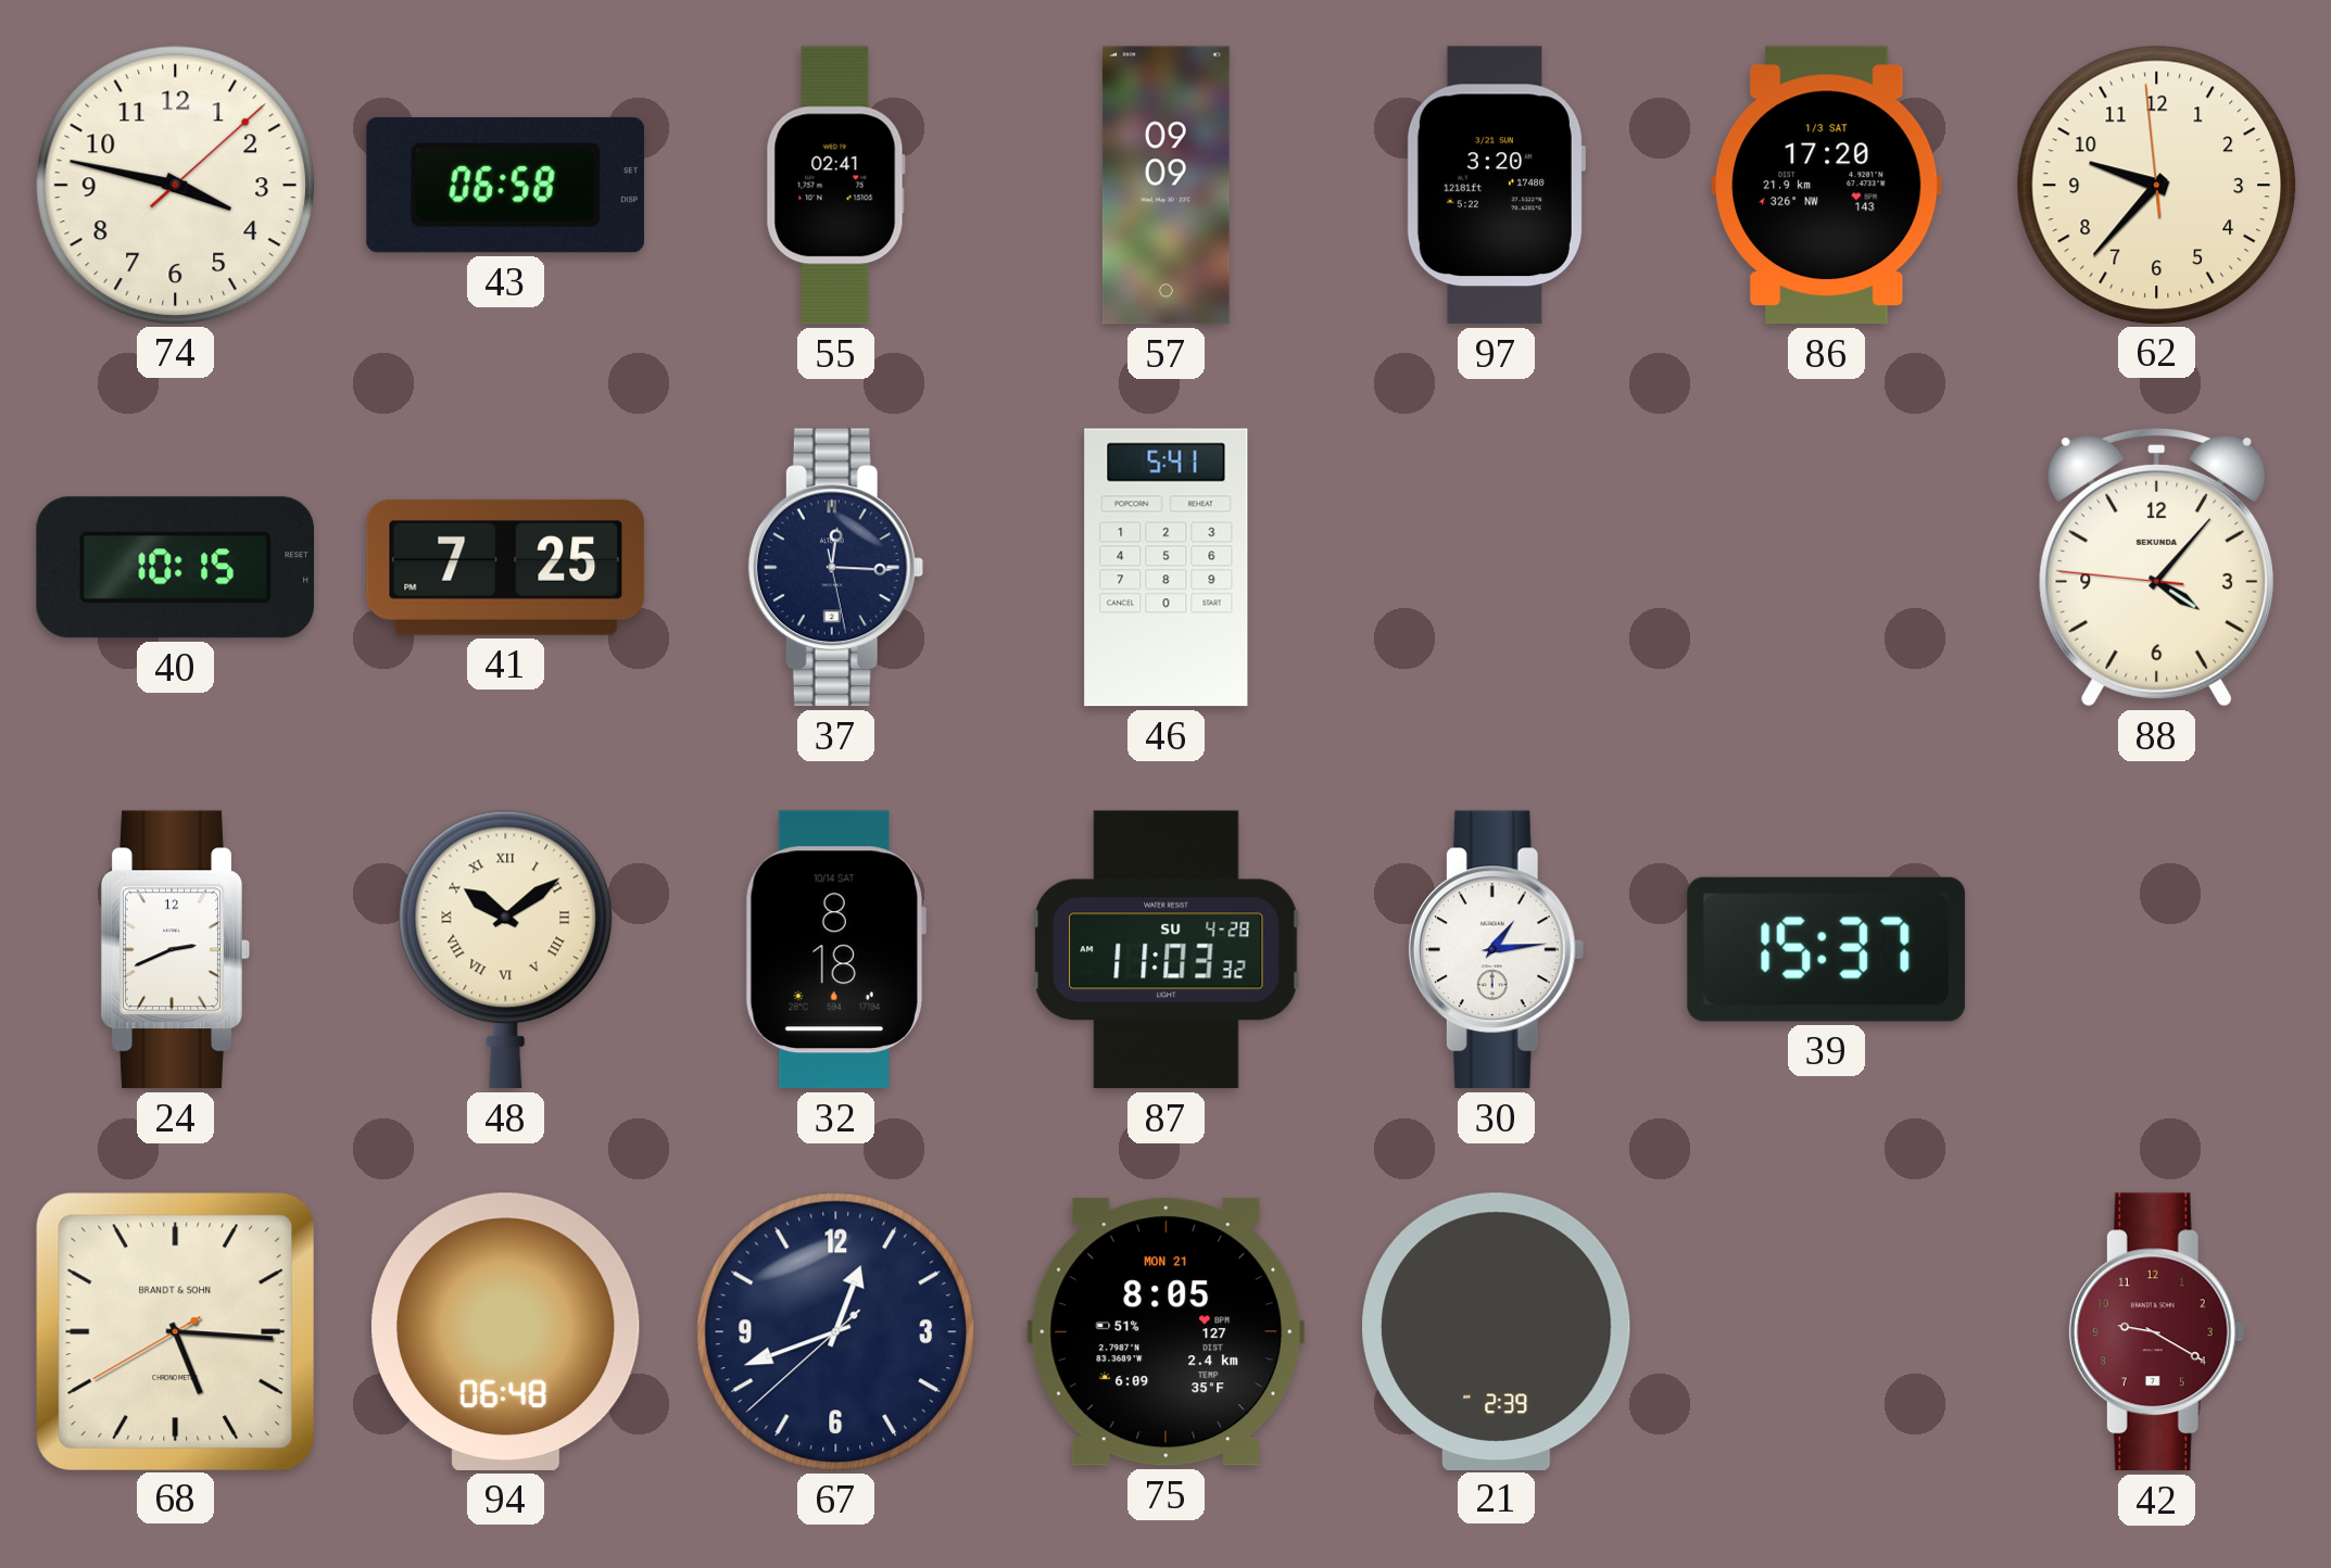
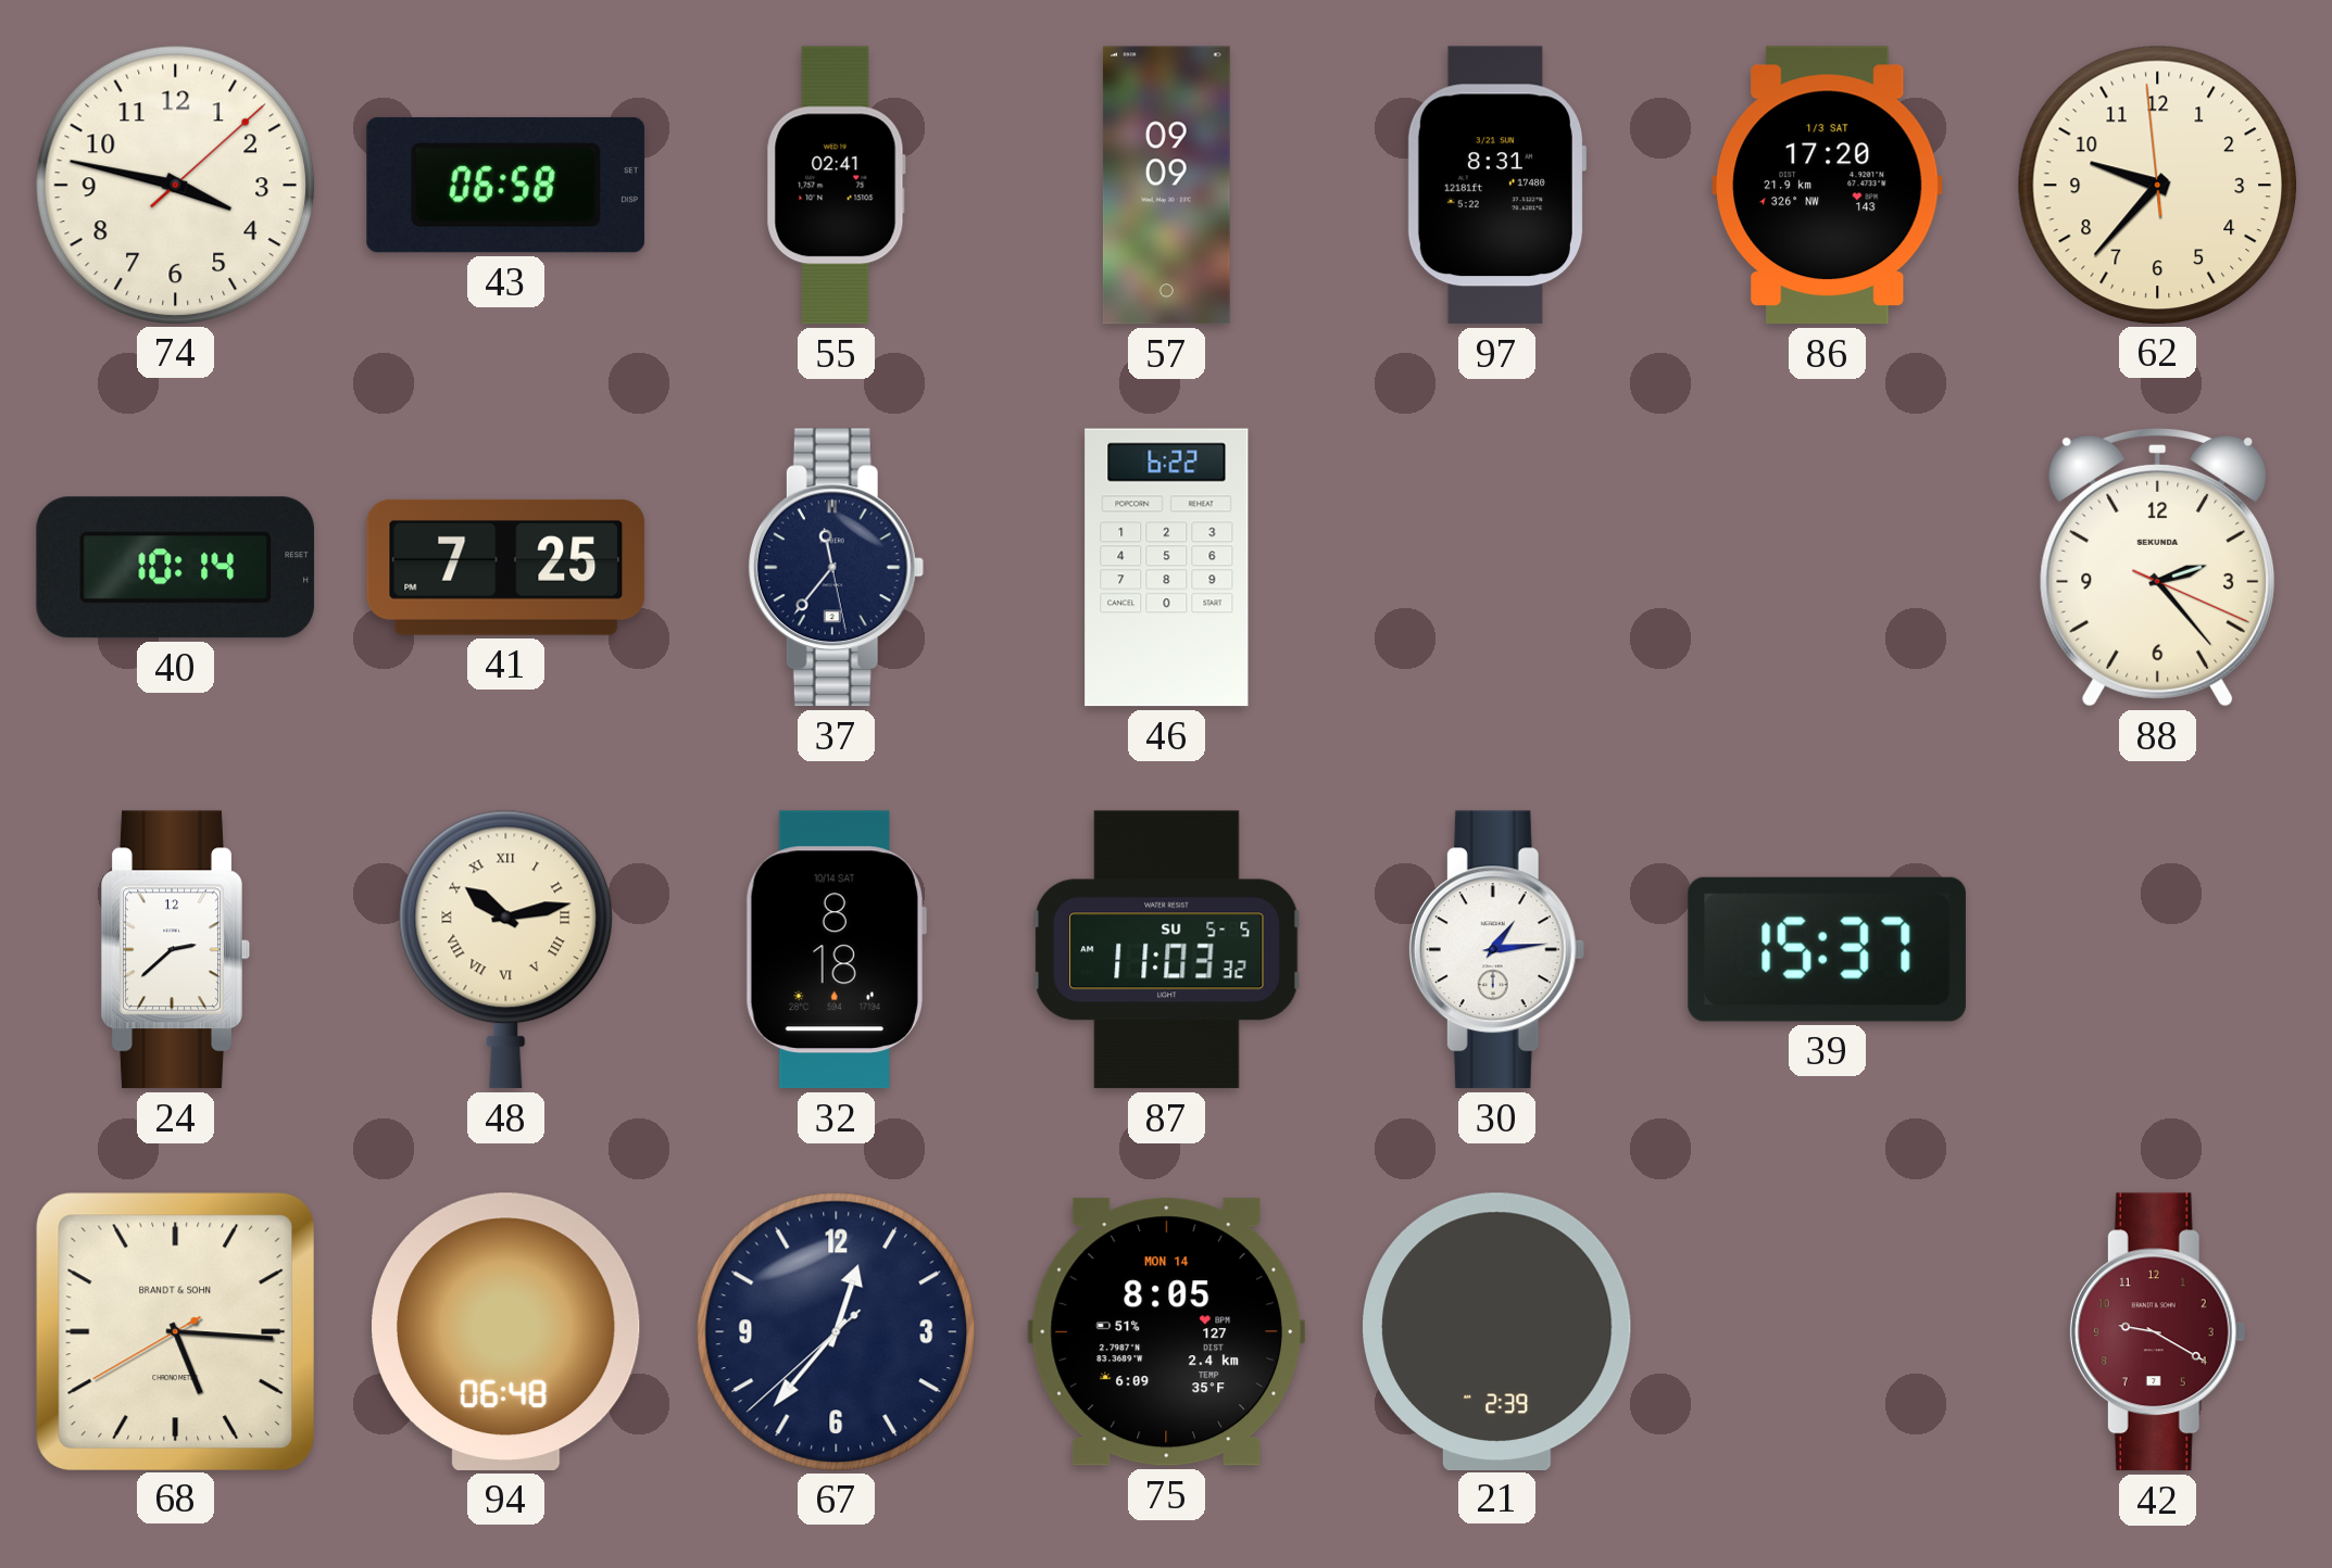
97: 3:20 -> 8:31
40: 10:15 -> 10:14
37: 12:15 -> 11:36
46: 5:41 -> 6:22
88: 4:06 -> 2:23
24: 2:41 -> 2:38
48: 10:09 -> 10:13
87 date: SU 4-28 -> SU 5-5
67: 12:41 -> 12:36
75 date: MON 21 -> MON 14
